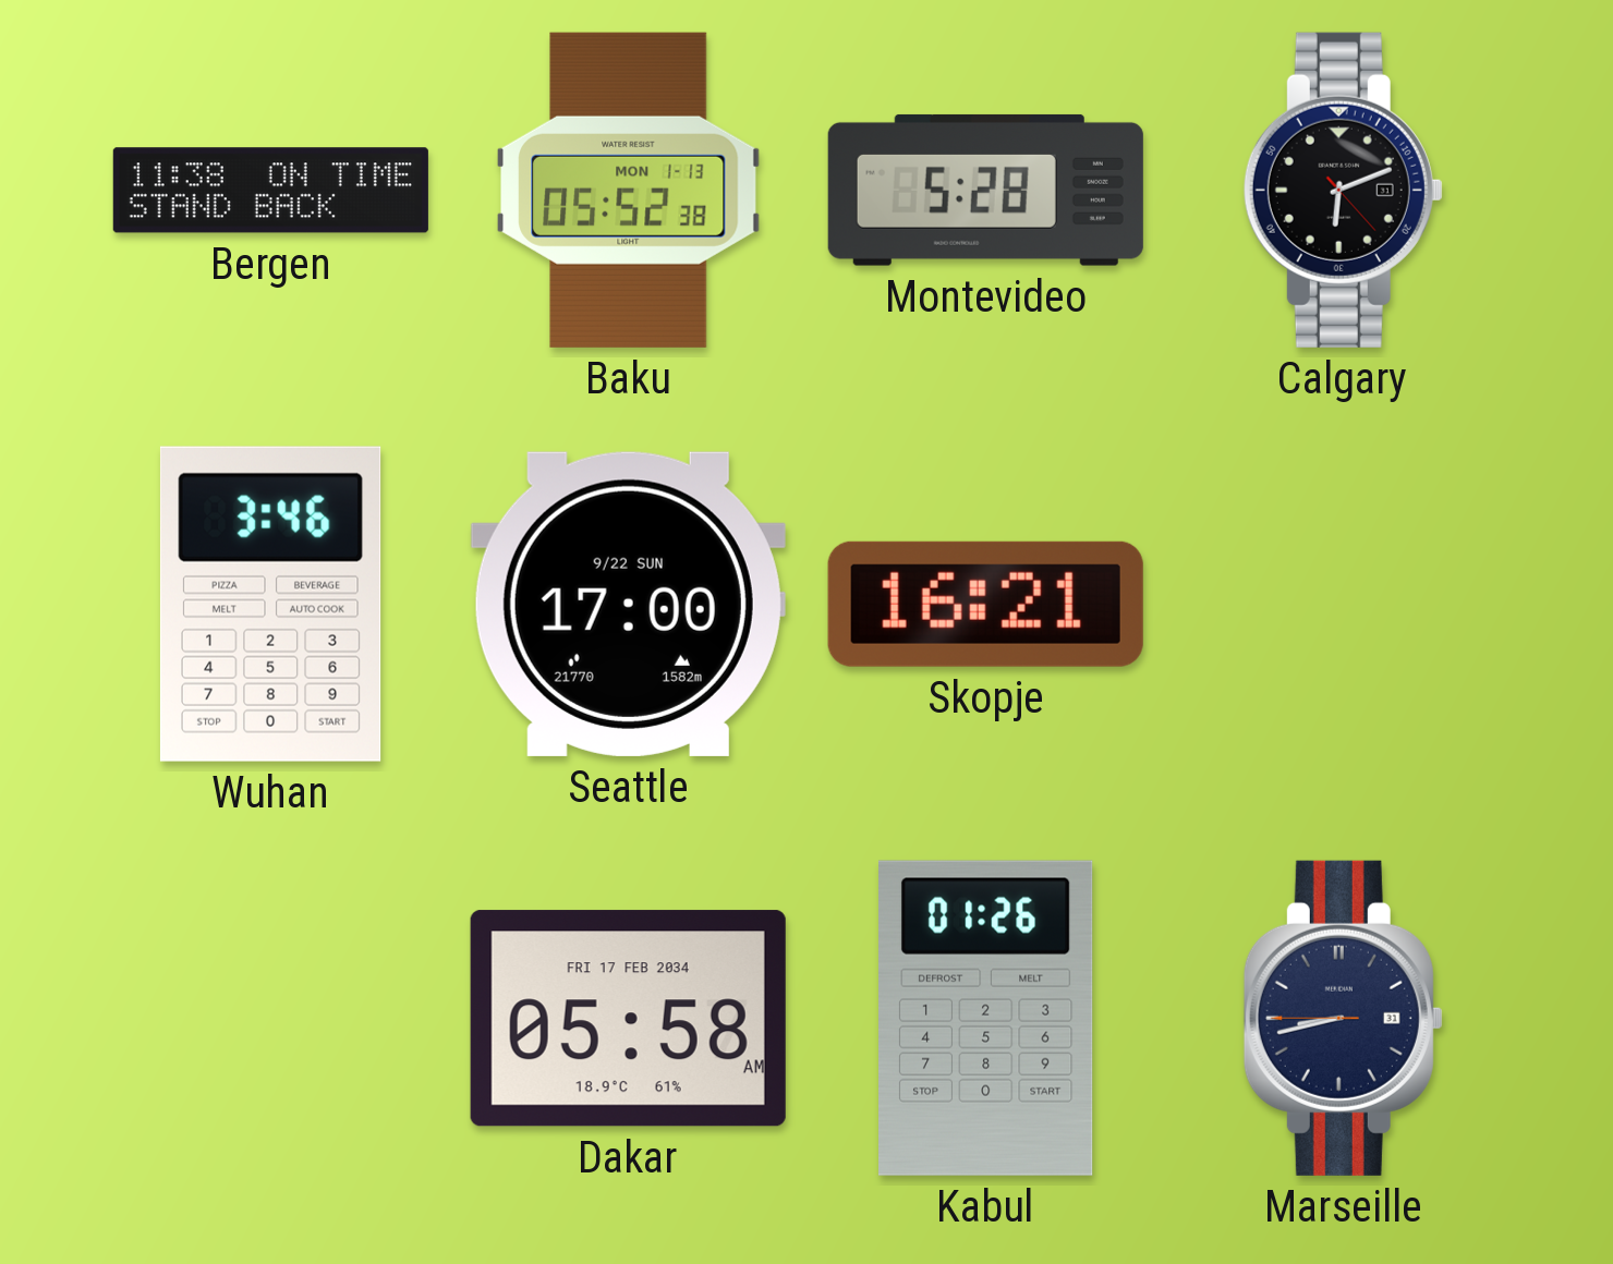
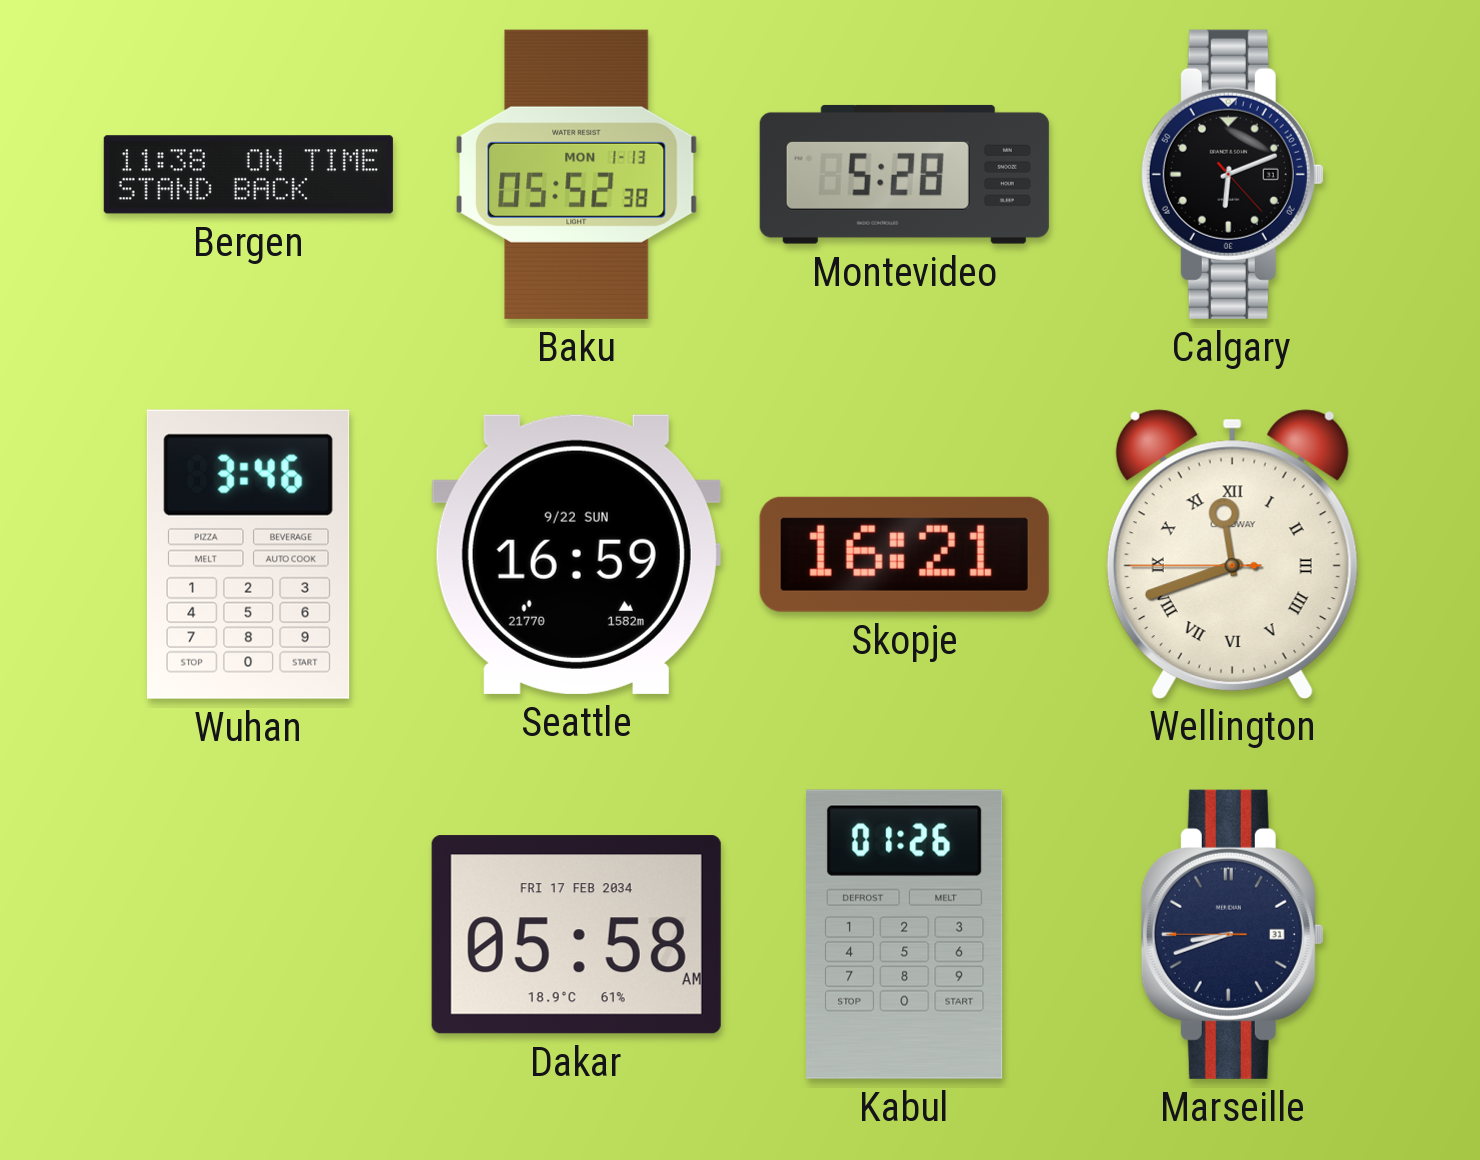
Seattle: 17:00 -> 16:59
Wellington: none -> 11:41
Marseille: 8:42 -> 8:41
